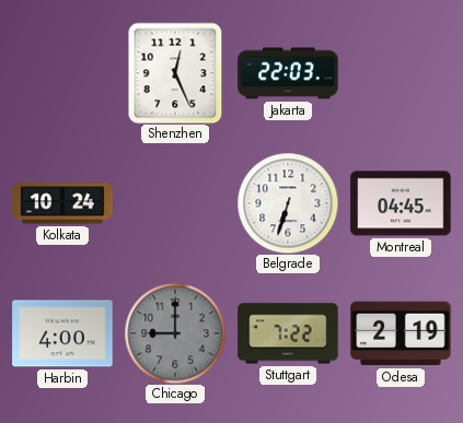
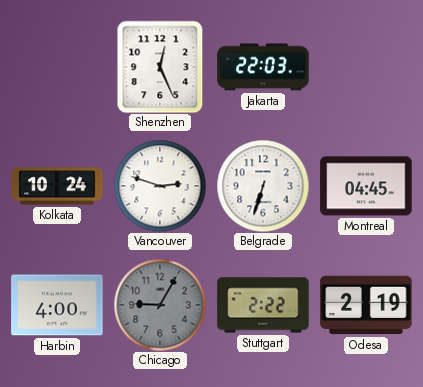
Vancouver: none -> 2:48
Chicago: 9:00 -> 9:05
Stuttgart: 7:22 -> 2:22
